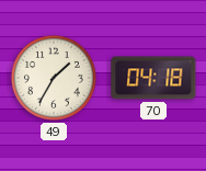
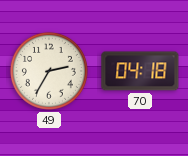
49: 1:35 -> 2:35
